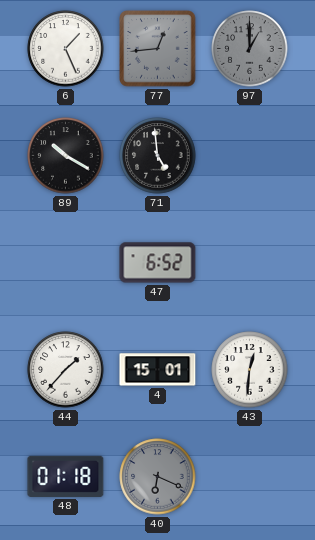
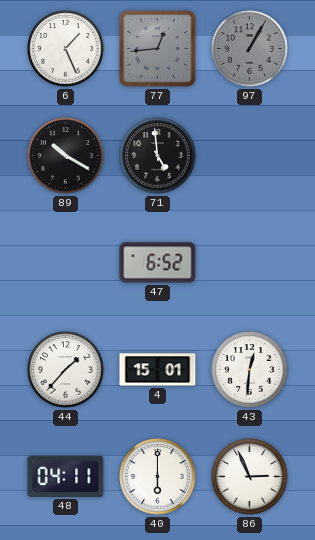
97: 1:00 -> 1:05
48: 01:18 -> 04:11
40: 6:19 -> 6:00
40 dial: grey -> white
86: none -> 2:56
